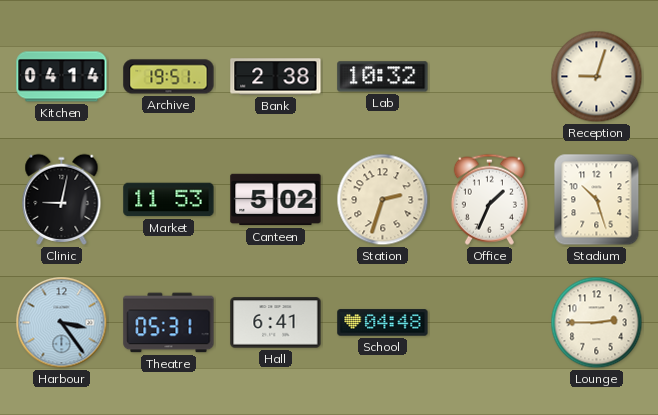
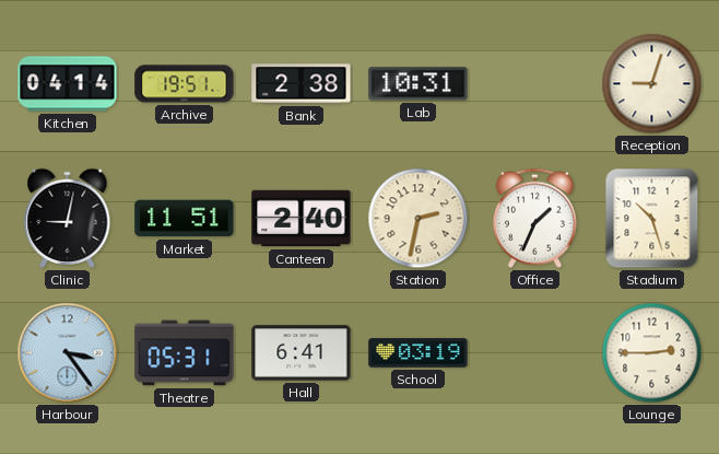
Lab: 10:32 -> 10:31
Market: 11:53 -> 11:51
Canteen: 5:02 -> 2:40
Station: 2:33 -> 2:32
School: 04:48 -> 03:19
